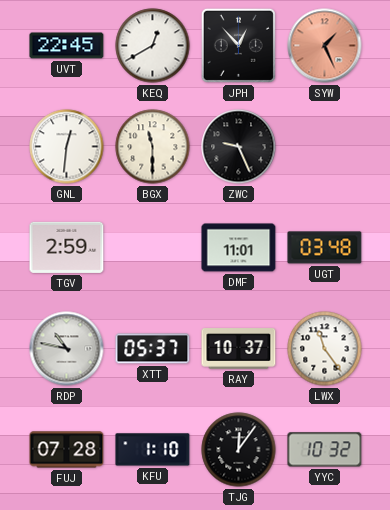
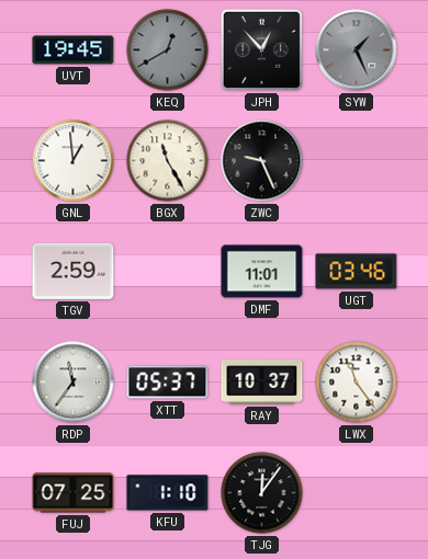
UVT: 22:45 -> 19:45
KEQ dial: white -> grey
SYW dial: salmon -> grey
GNL: 12:31 -> 12:59
BGX: 11:30 -> 11:25
UGT: 03:48 -> 03:46
RDP: 10:47 -> 11:36
FUJ: 07:28 -> 07:25
YYC: 10:32 -> none
